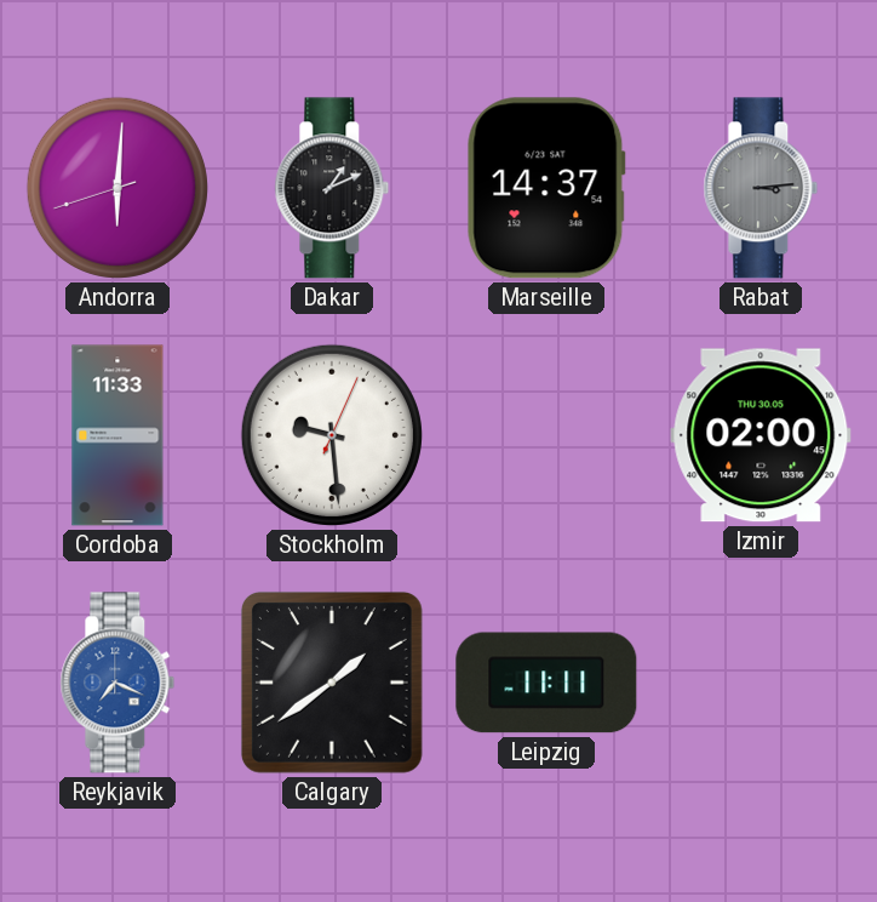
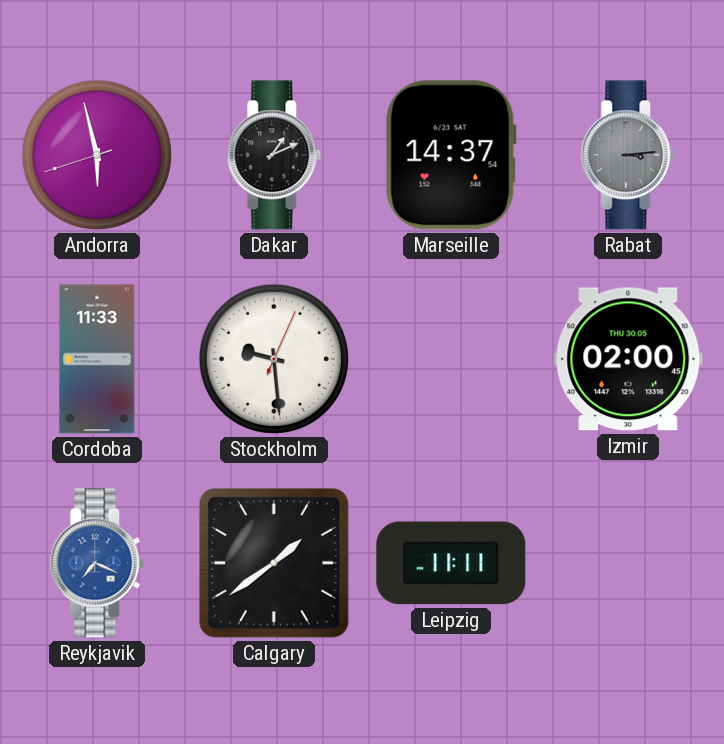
Andorra: 6:00 -> 5:57
